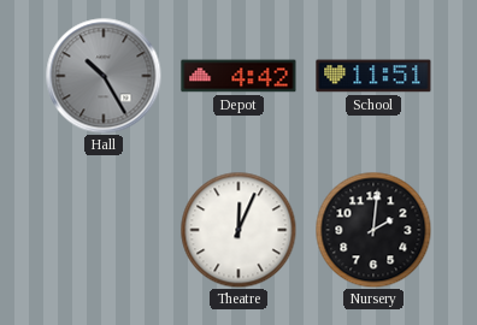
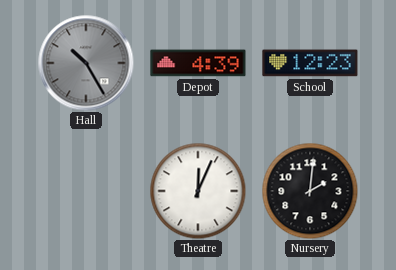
Depot: 4:42 -> 4:39
School: 11:51 -> 12:23
